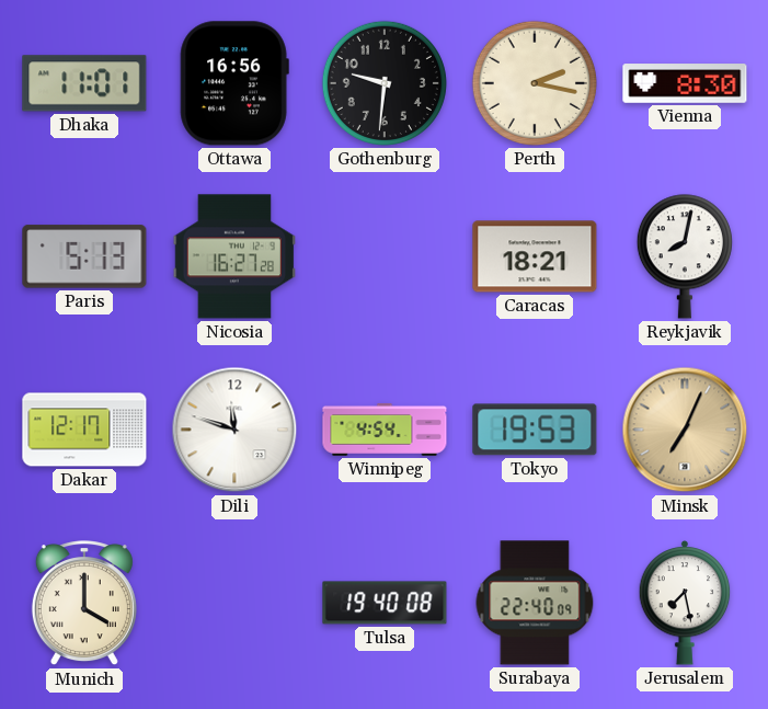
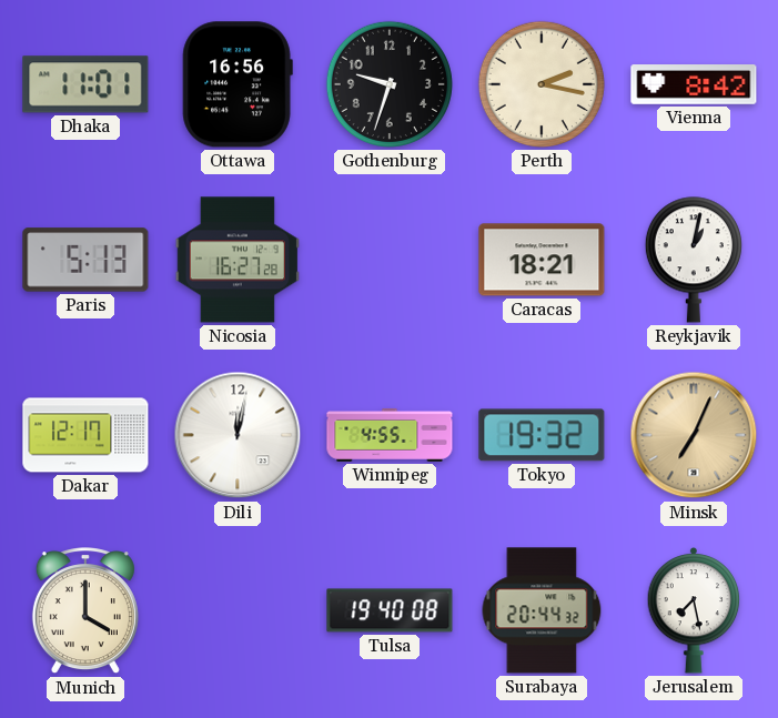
Gothenburg: 9:31 -> 9:33
Vienna: 8:30 -> 8:42
Reykjavik: 8:02 -> 1:02
Dili: 11:48 -> 12:02
Winnipeg: 4:54 -> 4:55
Tokyo: 19:53 -> 19:32
Surabaya: 22:40 -> 20:44
